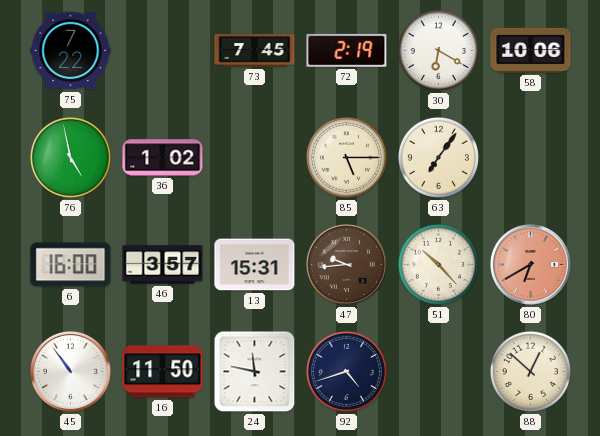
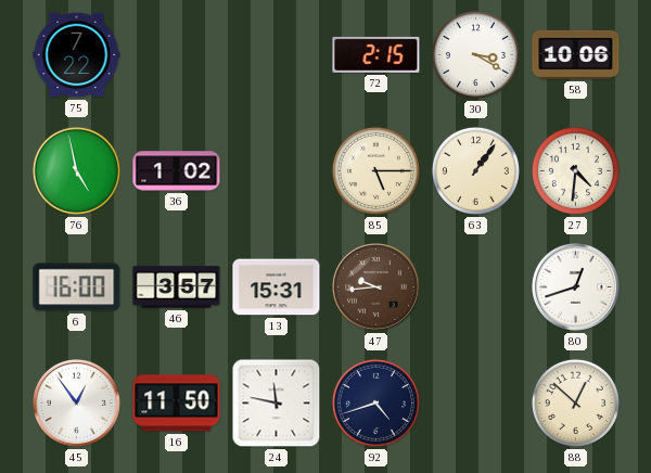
73: 7:45 -> none
72: 2:19 -> 2:15
30: 6:20 -> 3:20
63: 7:06 -> 1:06
27: none -> 4:31
51: 10:23 -> none
80: 6:40 -> 12:42
80 dial: salmon -> white
45: 10:54 -> 12:54
